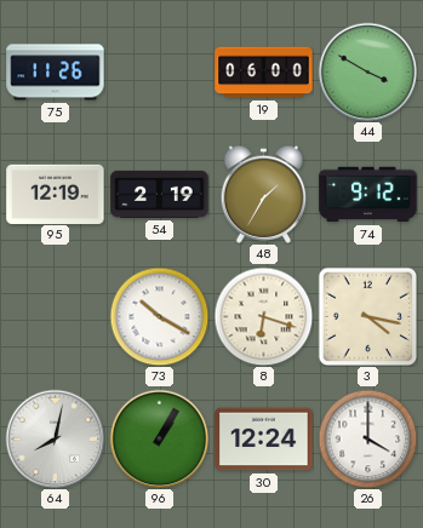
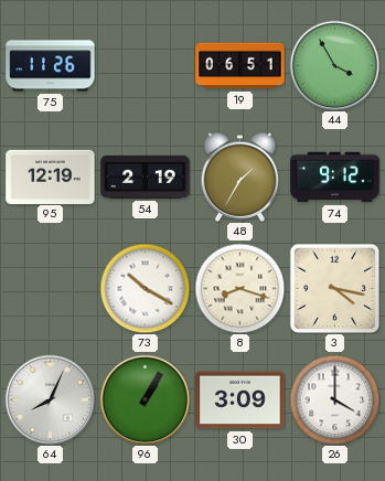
19: 06:00 -> 06:51
44: 3:50 -> 3:55
8: 6:18 -> 8:18
64: 8:02 -> 8:04
30: 12:24 -> 3:09
